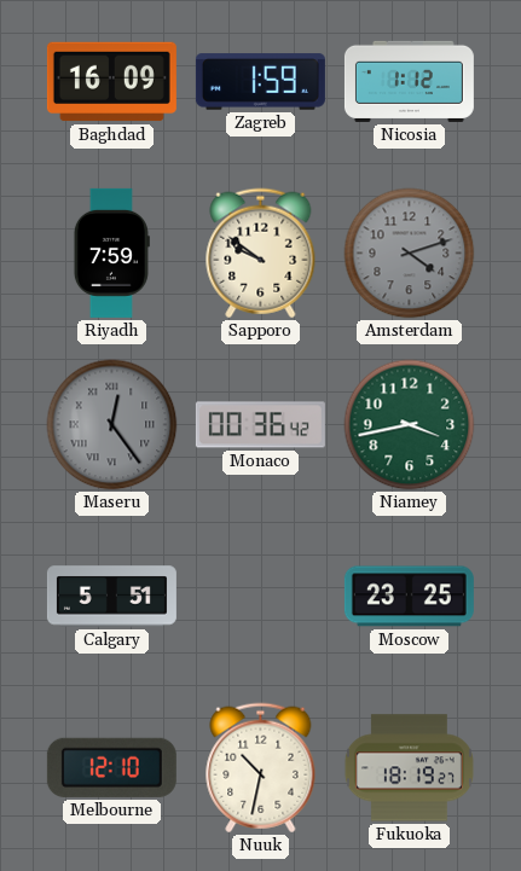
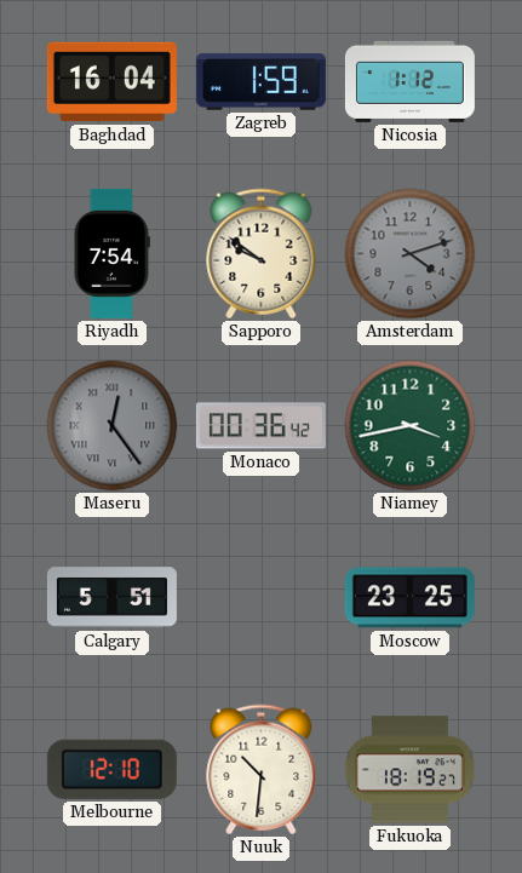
Baghdad: 16:09 -> 16:04
Riyadh: 7:59 -> 7:54
Nuuk: 10:32 -> 10:31
